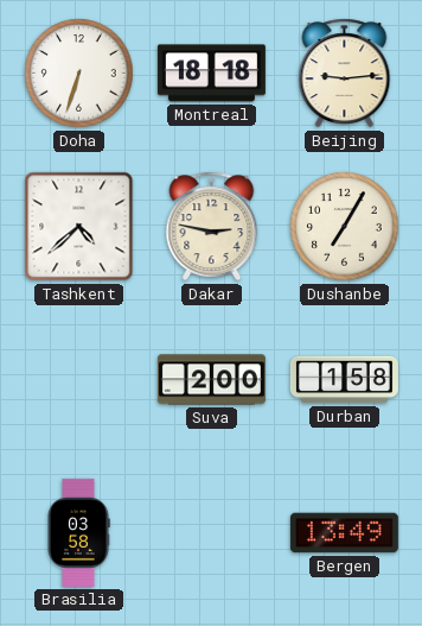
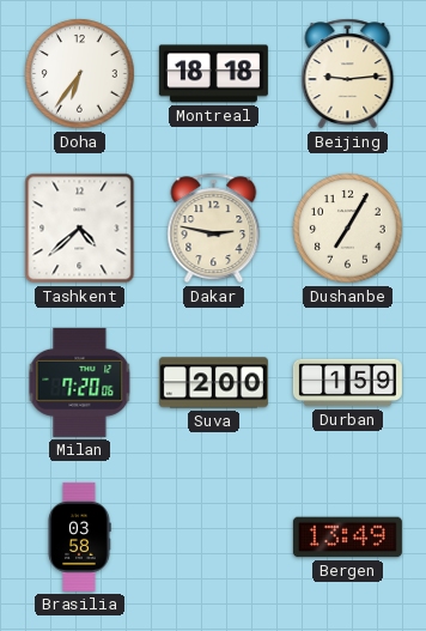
Doha: 6:33 -> 6:36
Milan: none -> 7:20
Durban: 1:58 -> 1:59
